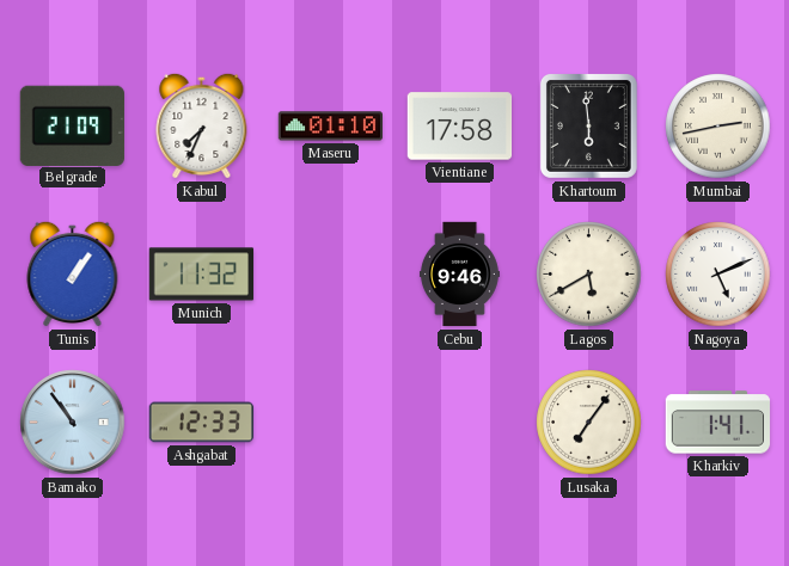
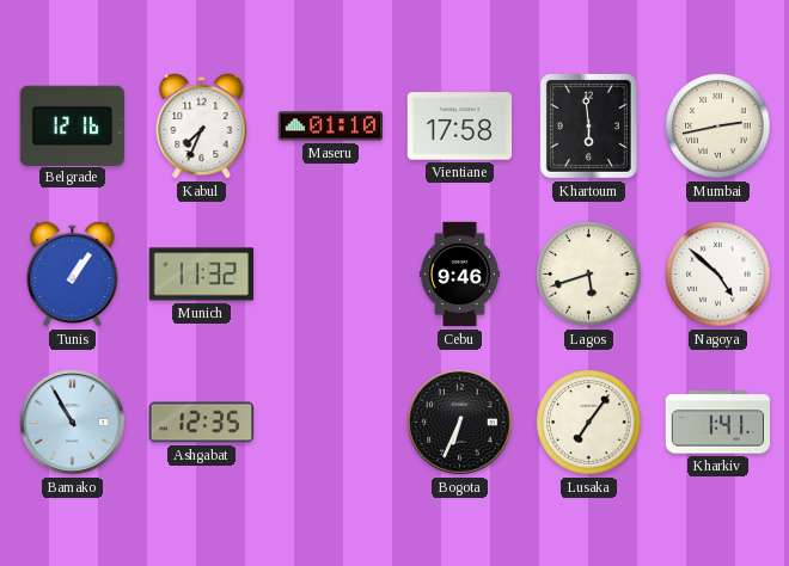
Belgrade: 21:09 -> 12:16
Lagos: 5:40 -> 5:42
Nagoya: 5:11 -> 4:52
Bamako: 10:54 -> 10:55
Ashgabat: 12:33 -> 12:35
Bogota: none -> 6:34
